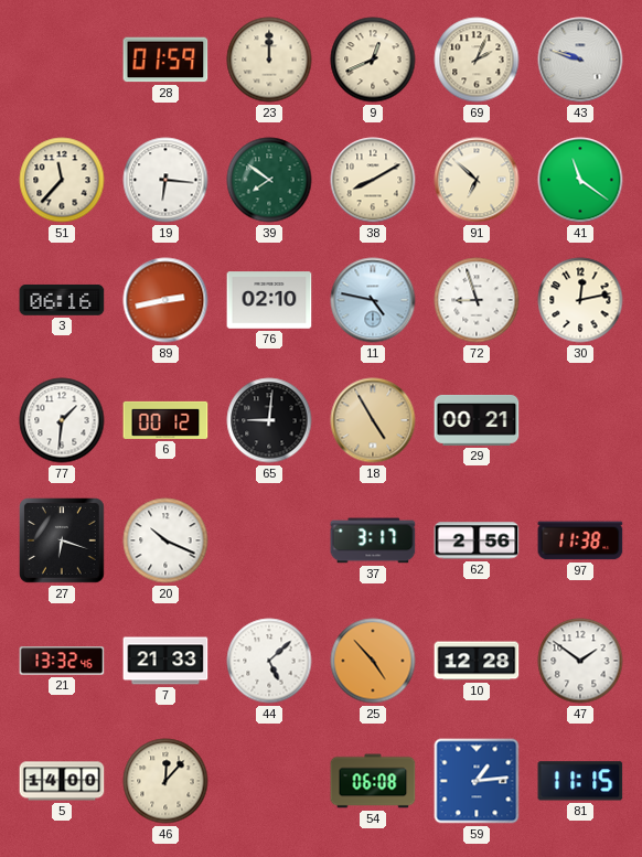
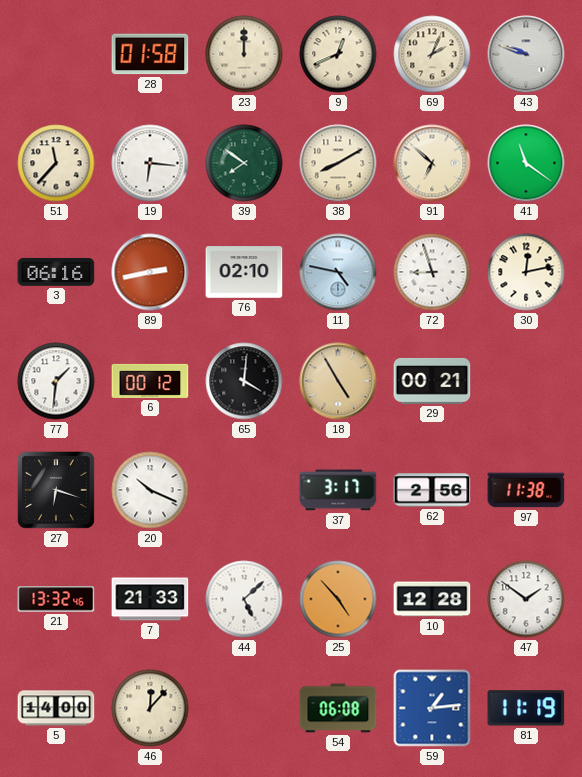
28: 01:59 -> 01:58
65: 9:01 -> 4:01
81: 11:15 -> 11:19
